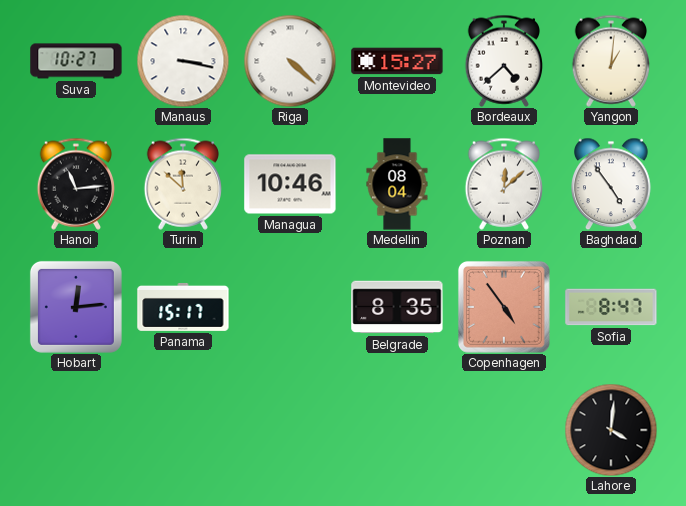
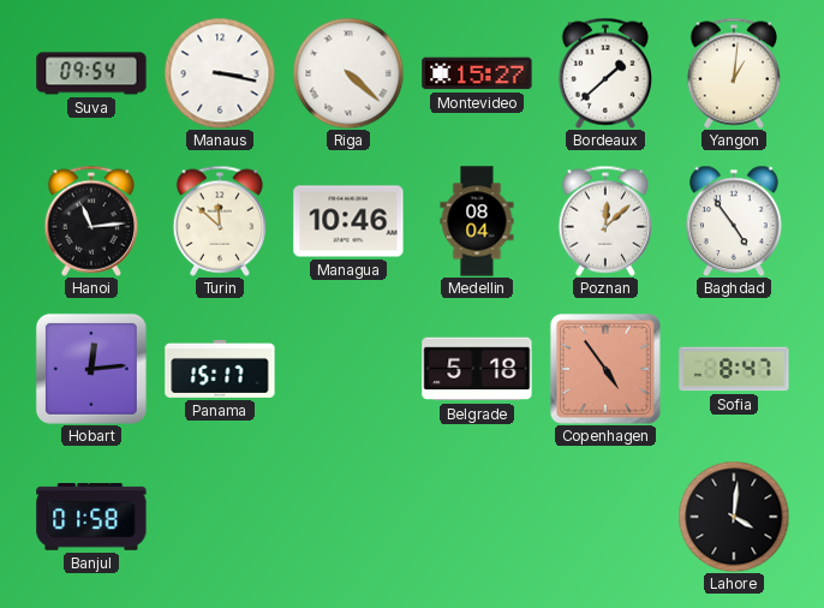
Suva: 10:27 -> 09:54
Bordeaux: 4:38 -> 1:38
Belgrade: 8:35 -> 5:18
Banjul: none -> 01:58
